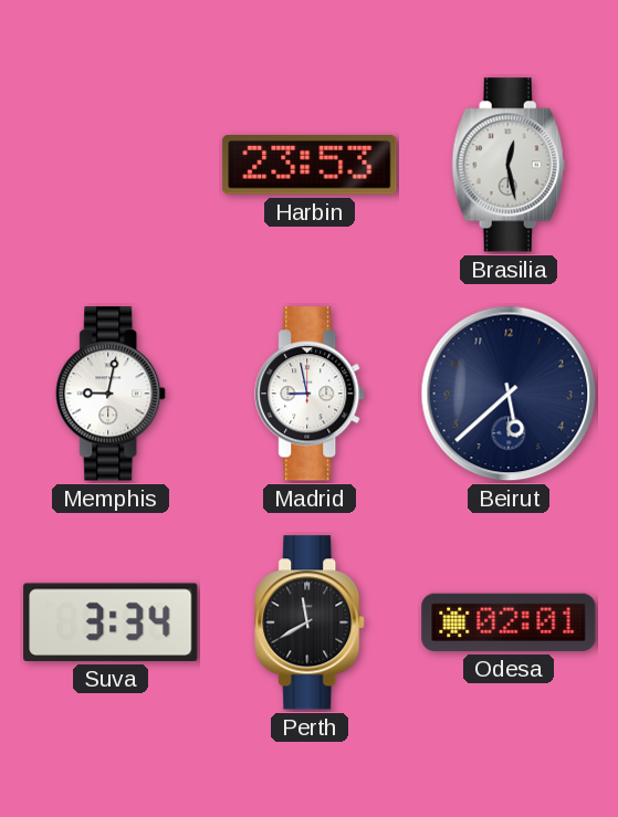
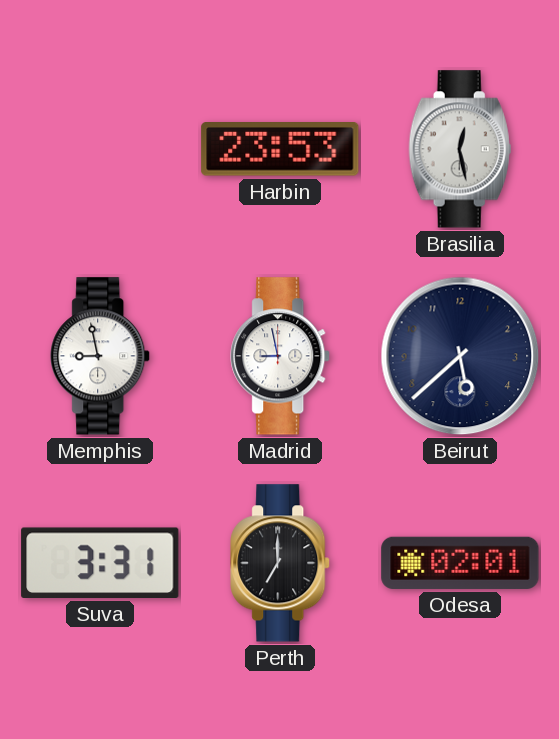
Memphis: 9:02 -> 8:58
Suva: 3:34 -> 3:31
Perth: 11:40 -> 7:00
